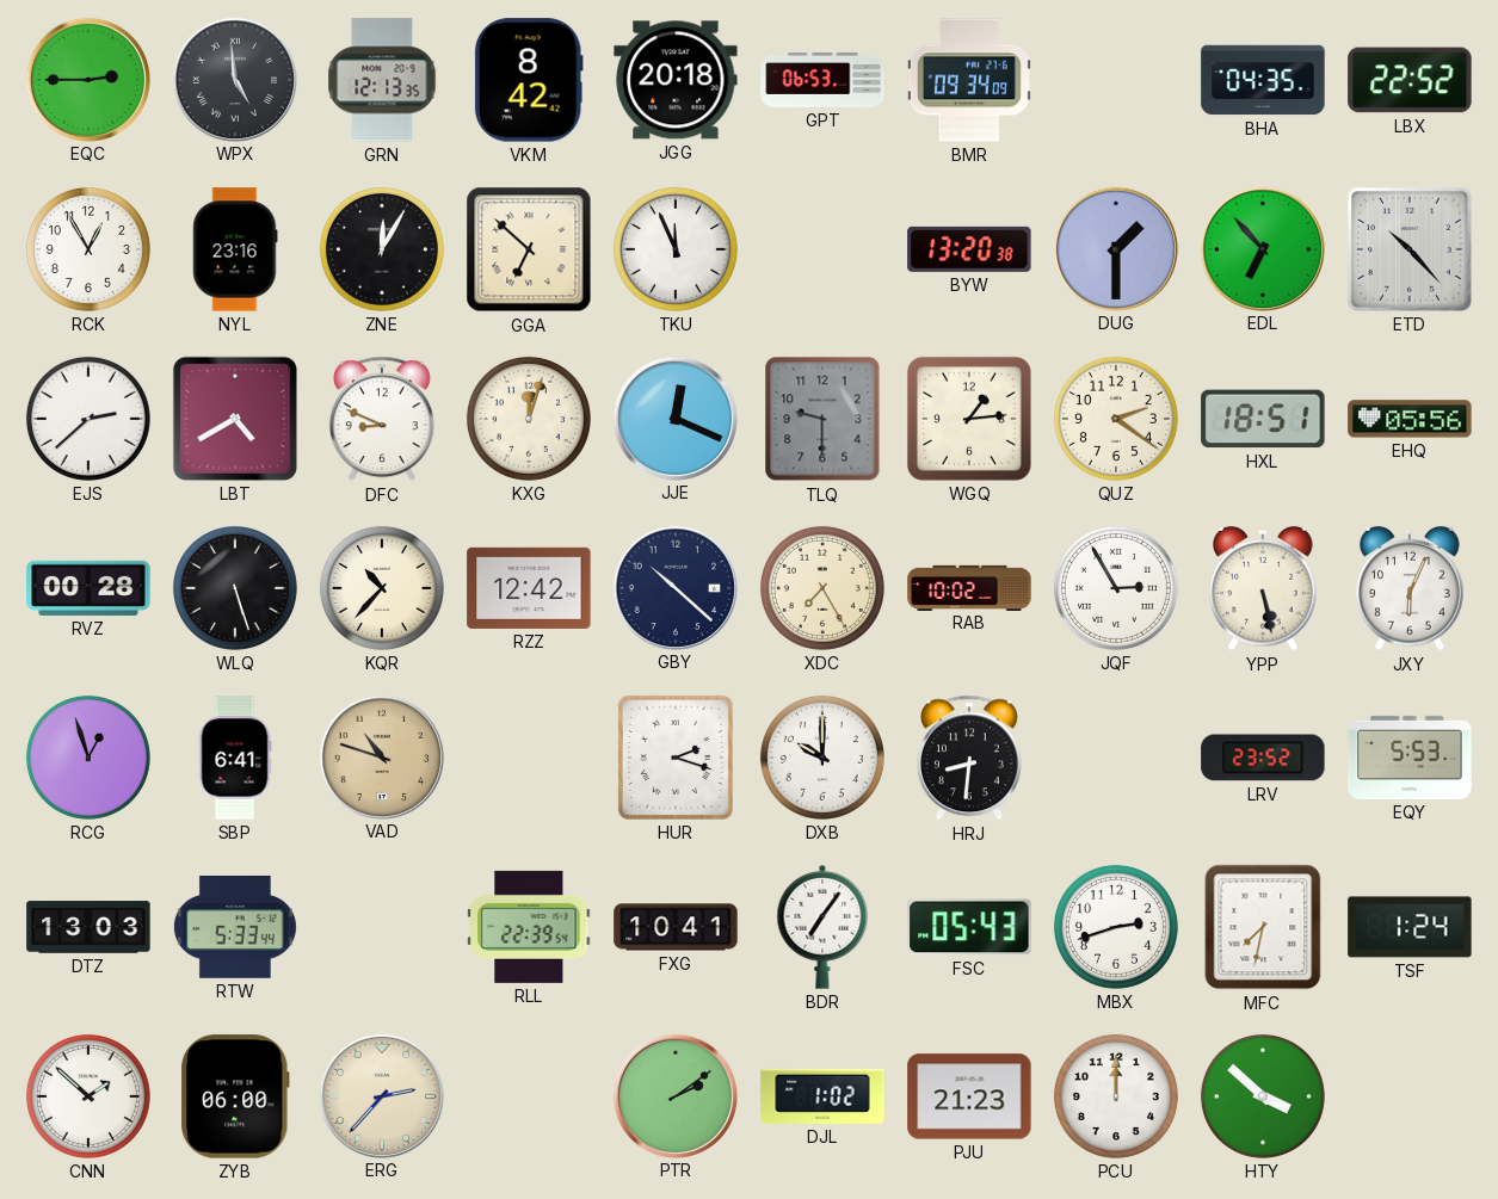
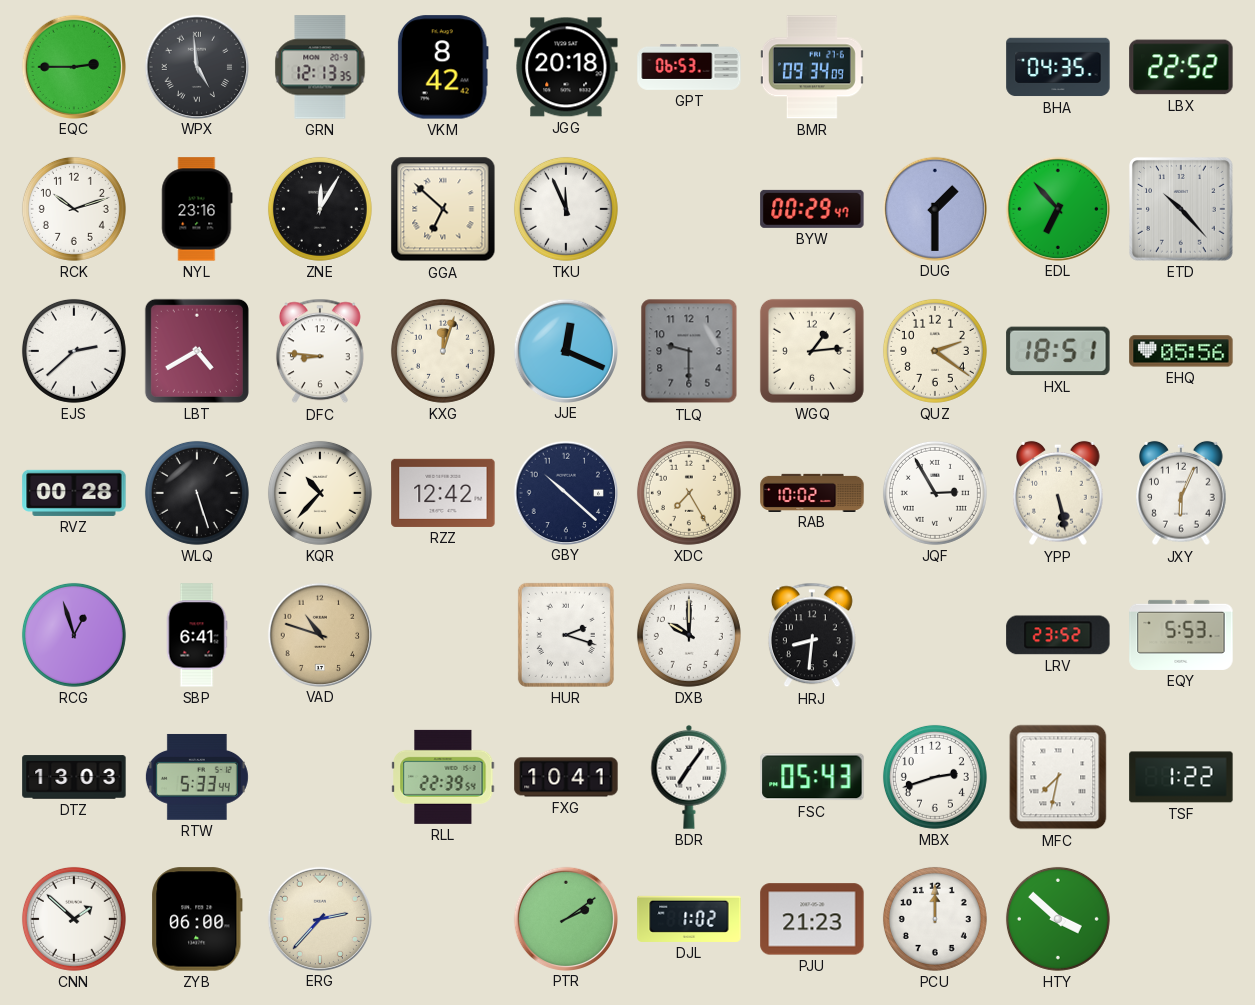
RCK: 12:55 -> 10:12
BYW: 13:20 -> 00:29
DFC: 8:49 -> 8:46
TSF: 1:24 -> 1:22
